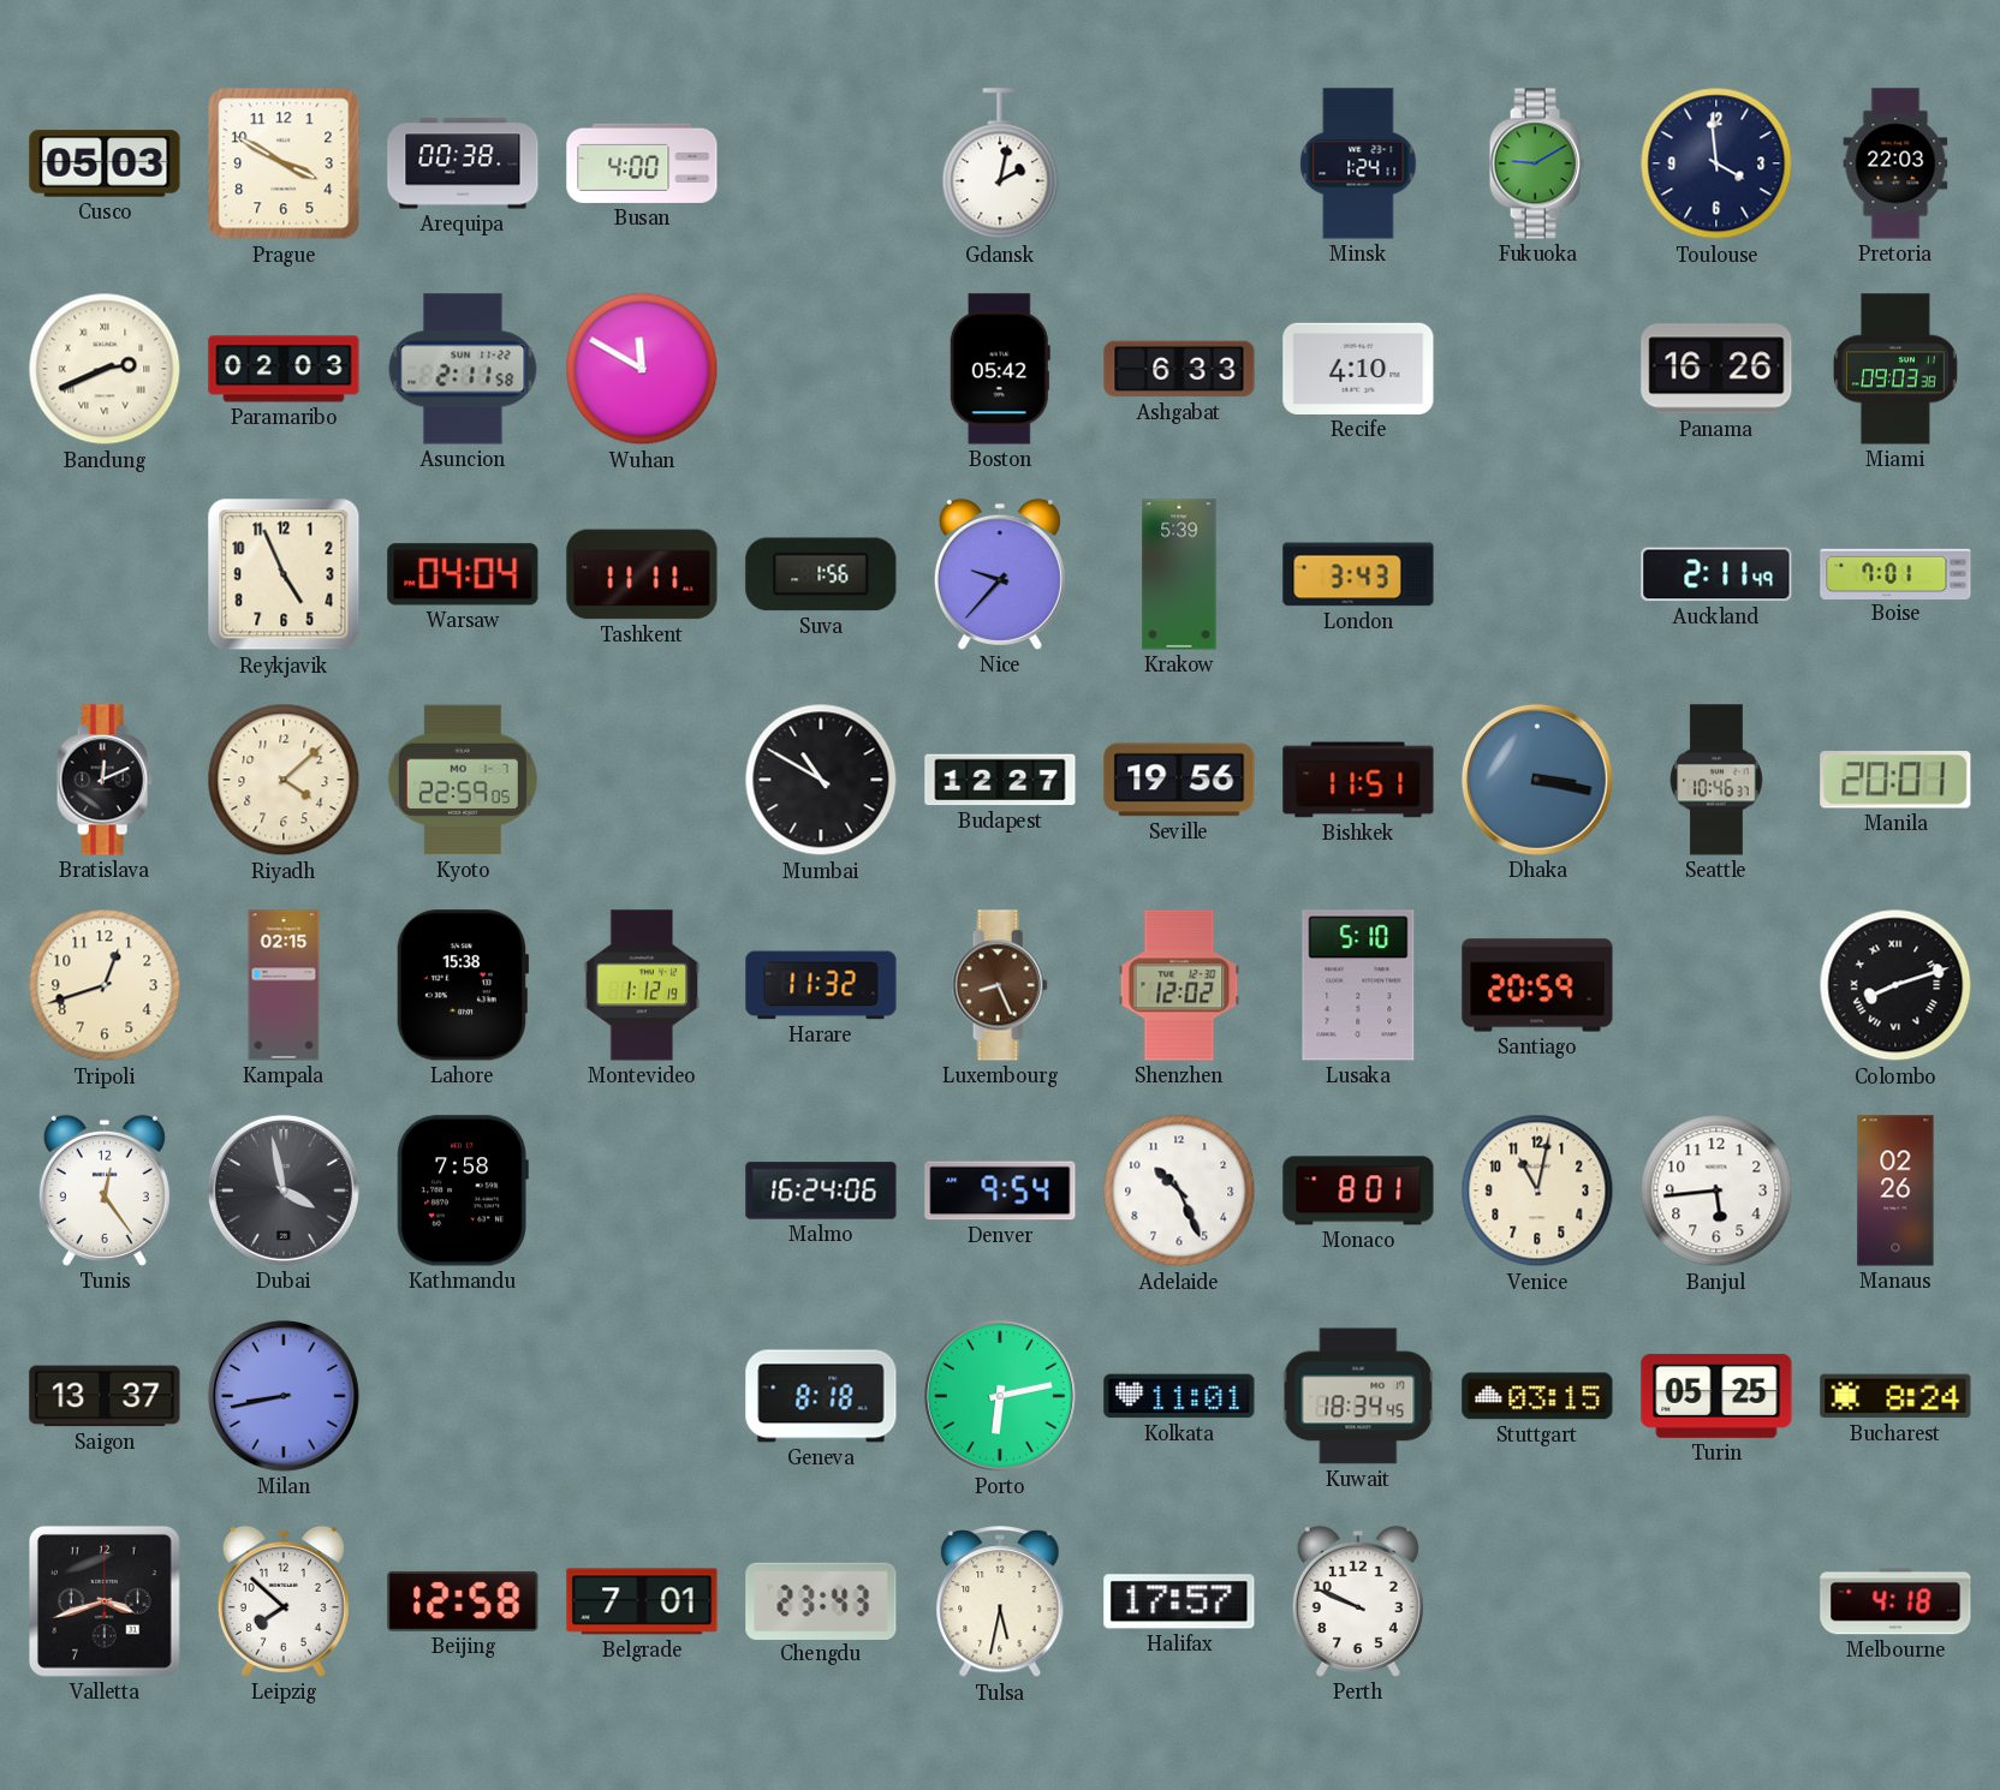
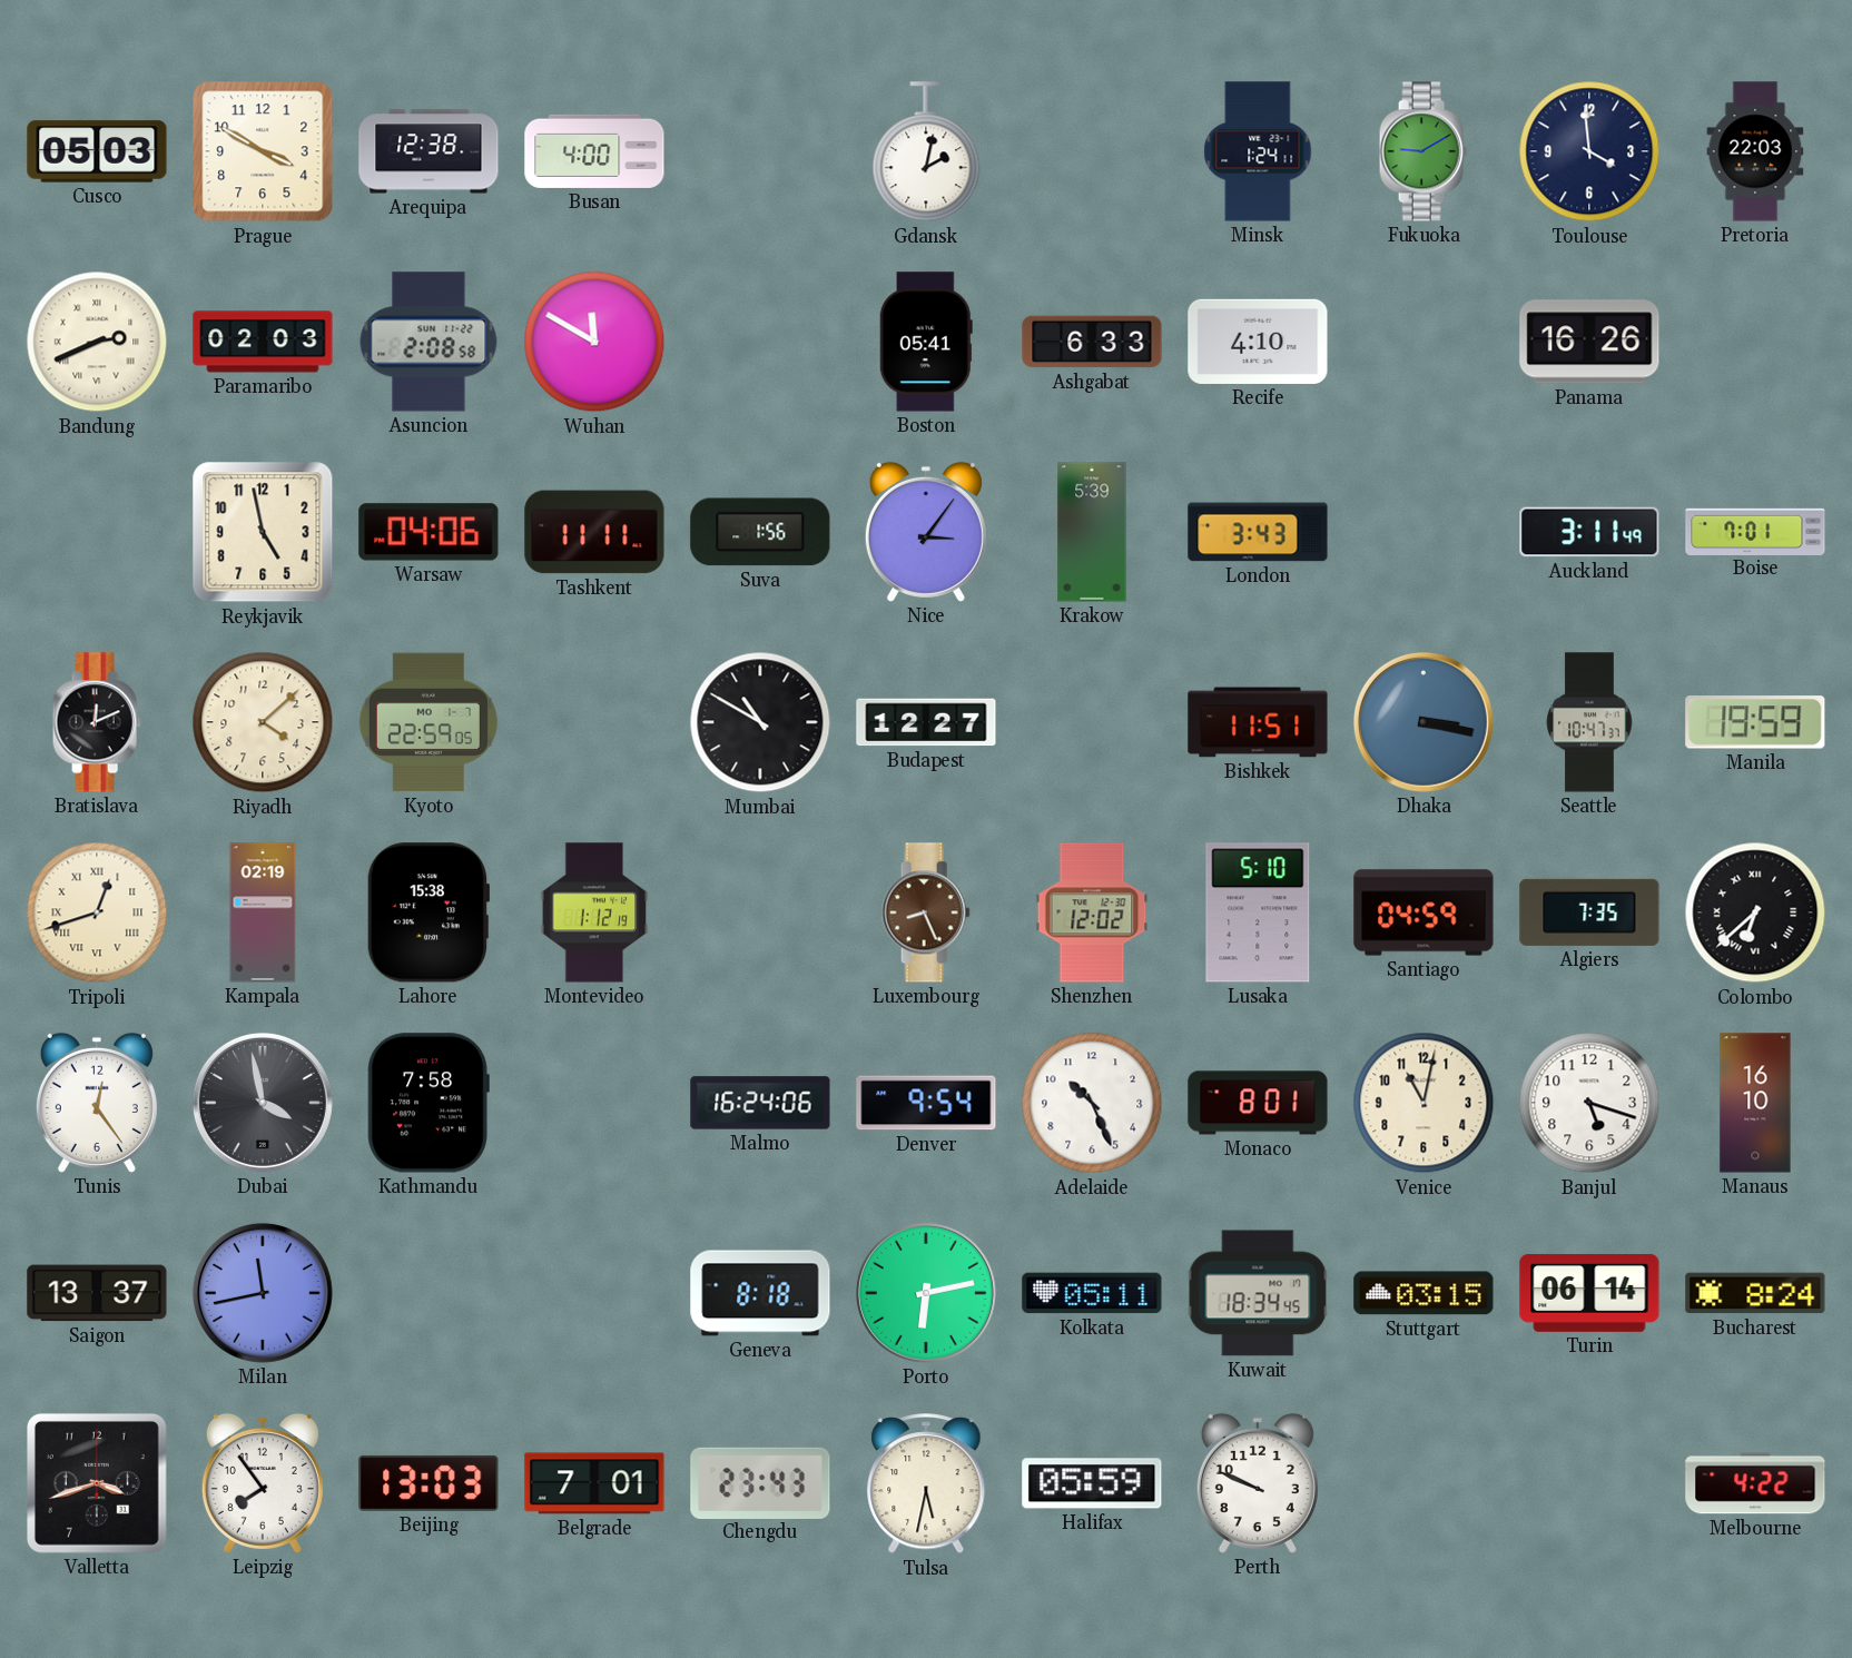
Arequipa: 00:38 -> 12:38
Asuncion: 2:11 -> 2:08
Boston: 05:42 -> 05:41
Miami: 09:03 -> none
Reykjavik: 4:56 -> 4:58
Warsaw: 04:04 -> 04:06
Nice: 9:37 -> 3:06
Auckland: 2:11 -> 3:11
Seville: 19:56 -> none
Seattle: 10:46 -> 10:47
Manila: 20:01 -> 19:59
Tripoli numerals: Arabic -> Roman
Kampala: 02:15 -> 02:19
Harare: 11:32 -> none
Santiago: 20:59 -> 04:59
Algiers: none -> 7:35
Colombo: 8:12 -> 6:38
Banjul: 5:44 -> 5:18
Manaus: 02:26 -> 16:10
Milan: 8:43 -> 11:43
Kolkata: 11:01 -> 05:11
Turin: 05:25 -> 06:14
Leipzig: 7:52 -> 7:54
Beijing: 12:58 -> 13:03
Halifax: 17:57 -> 05:59
Melbourne: 4:18 -> 4:22
